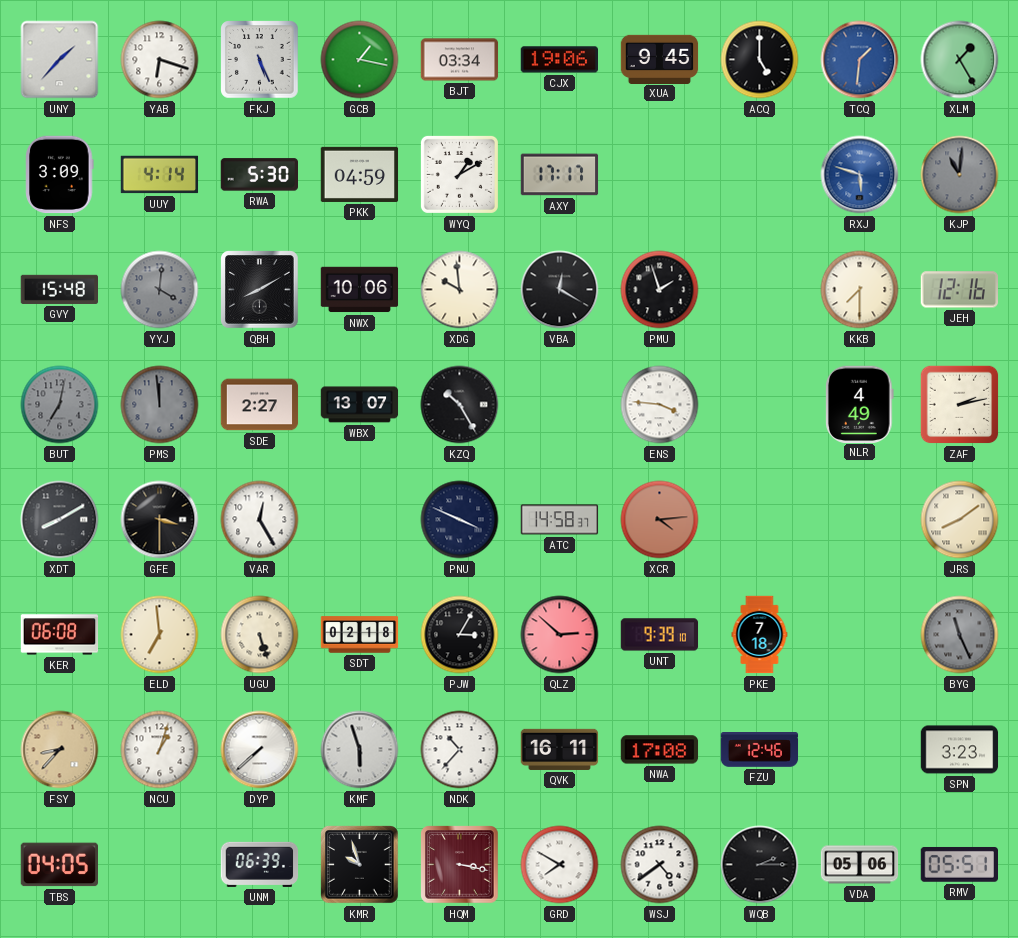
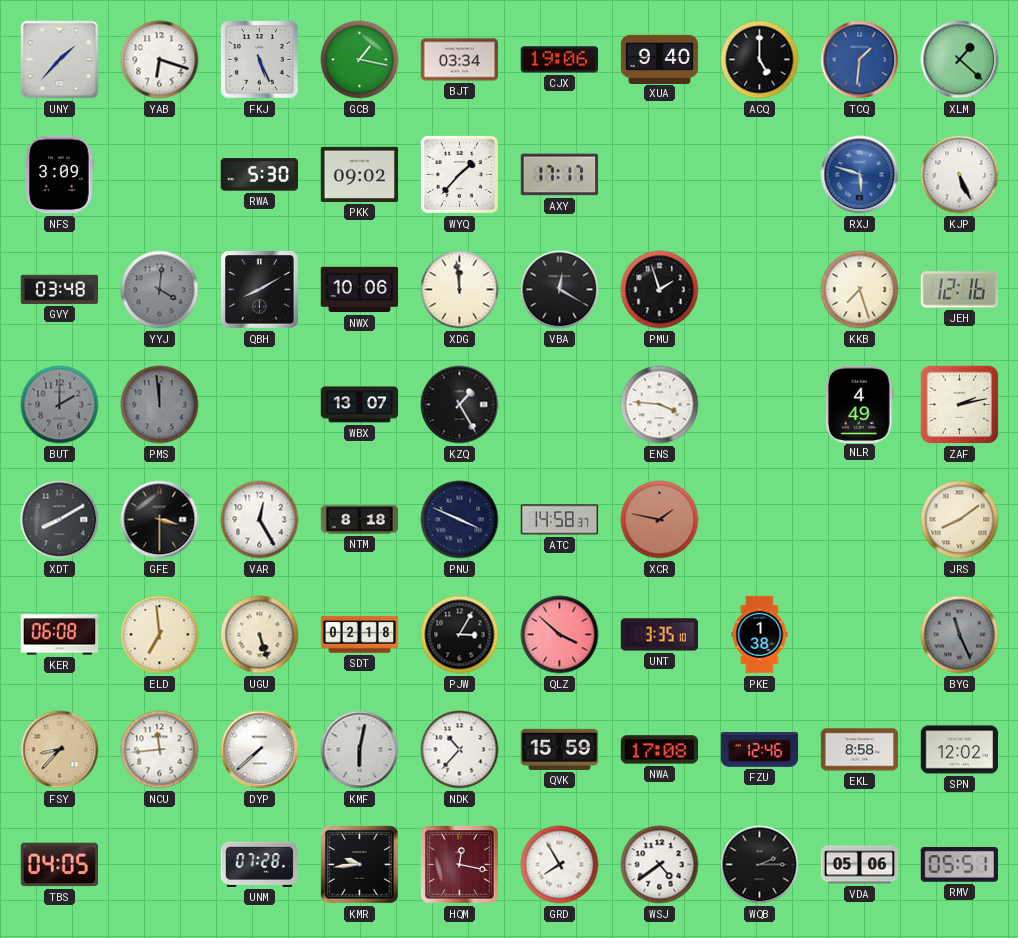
XUA: 9:45 -> 9:40
XLM: 1:25 -> 1:22
UUY: 4:14 -> none
PKK: 04:59 -> 09:02
WYQ: 1:10 -> 1:37
KJP: 11:01 -> 5:26
KJP dial: grey -> white
GVY: 15:48 -> 03:48
XDG: 9:59 -> 11:59
KKB: 7:30 -> 7:27
BUT: 7:02 -> 2:00
SDE: 2:27 -> none
KZQ: 10:25 -> 1:25
NTM: none -> 8:18
XCR: 4:14 -> 1:47
QLZ: 2:52 -> 3:52
UNT: 9:39 -> 3:35
PKE: 7:18 -> 1:38
NCU: 1:03 -> 11:44
KMF: 5:57 -> 6:02
QVK: 16:11 -> 15:59
EKL: none -> 8:58
SPN: 3:23 -> 12:02
UNM: 06:39 -> 07:28
KMR: 9:57 -> 9:44
HQM: 3:17 -> 12:17
GRD: 7:50 -> 7:55
